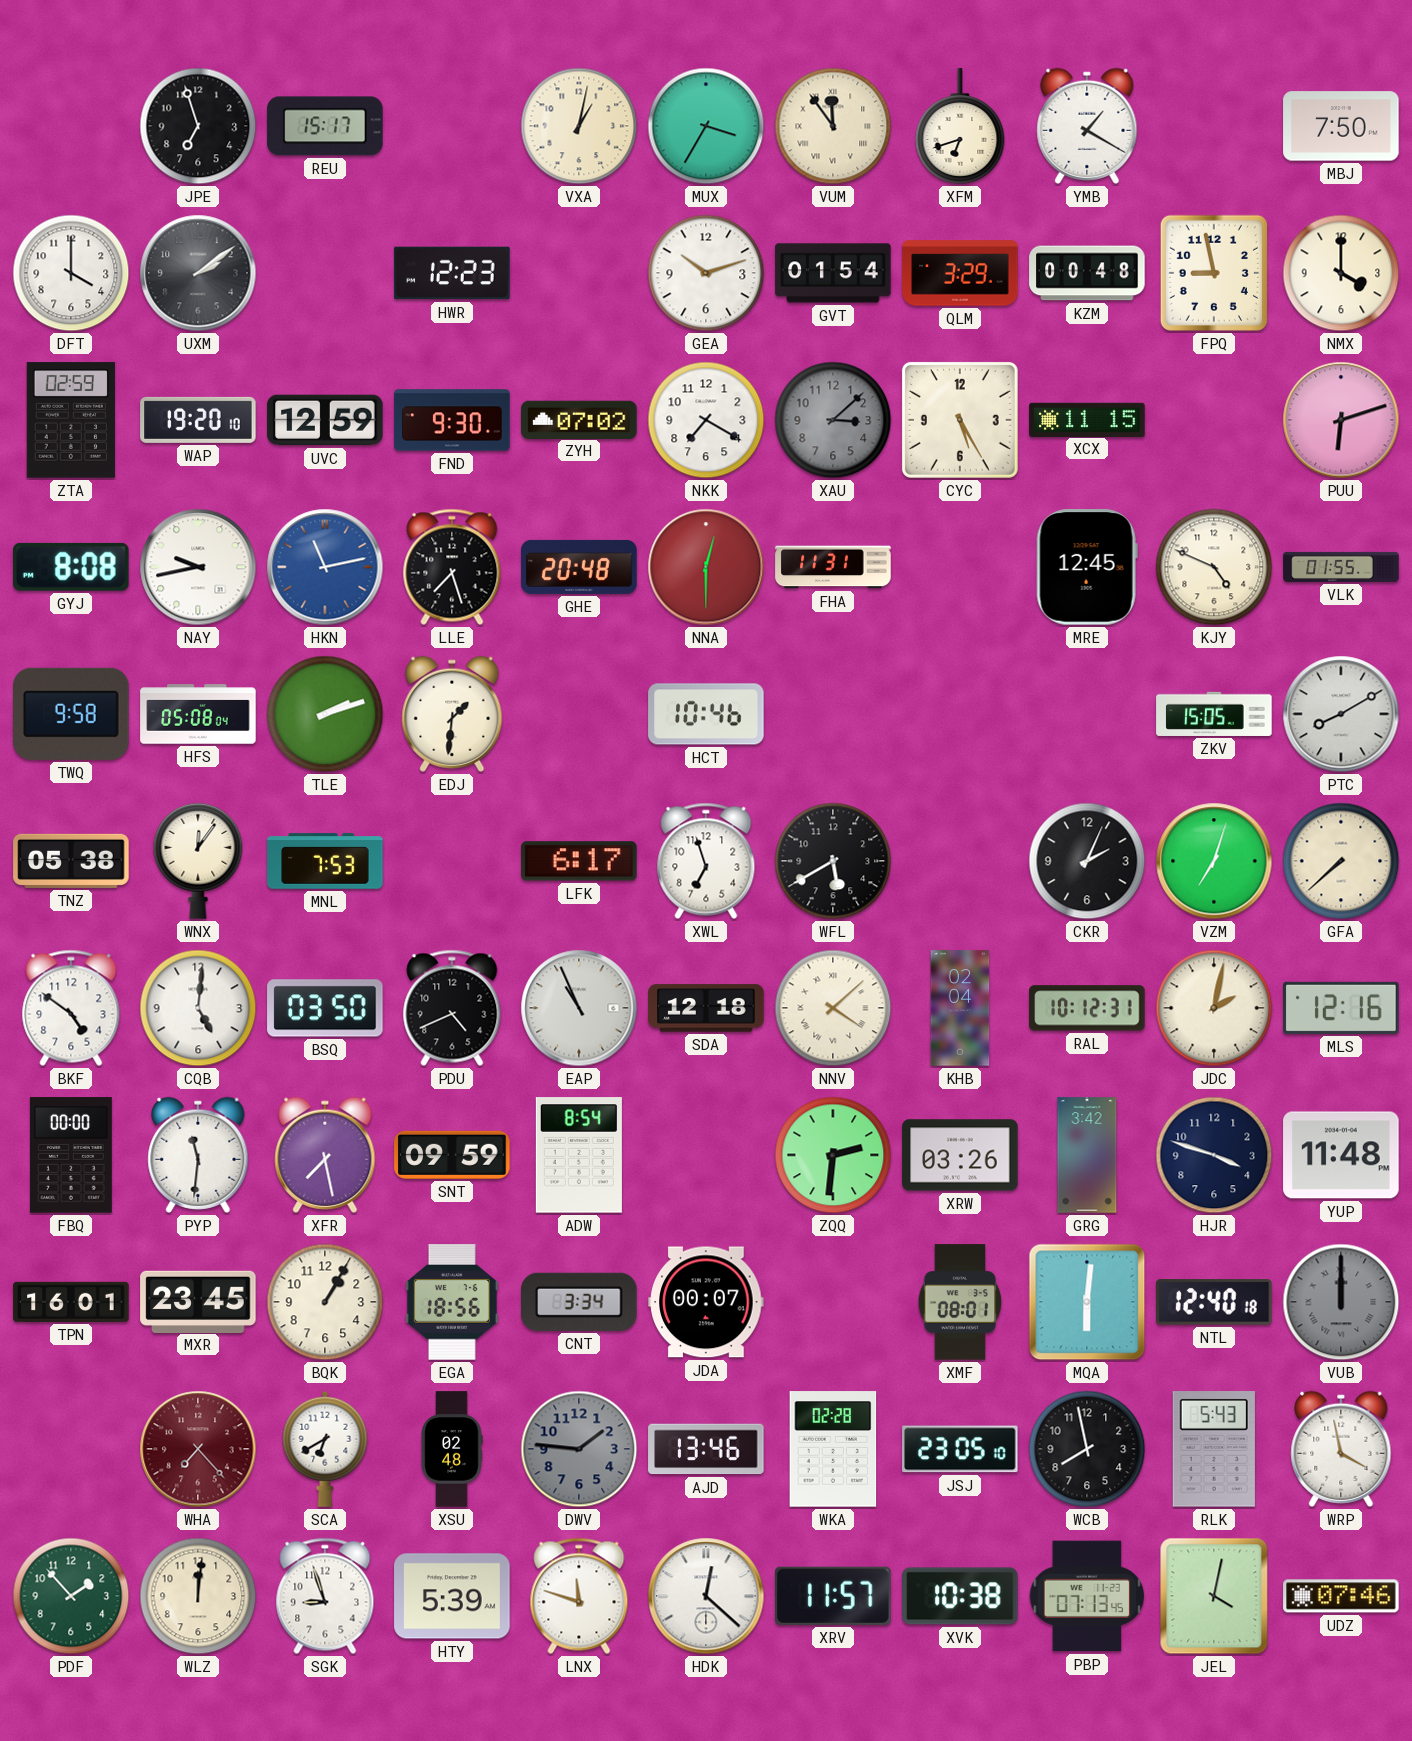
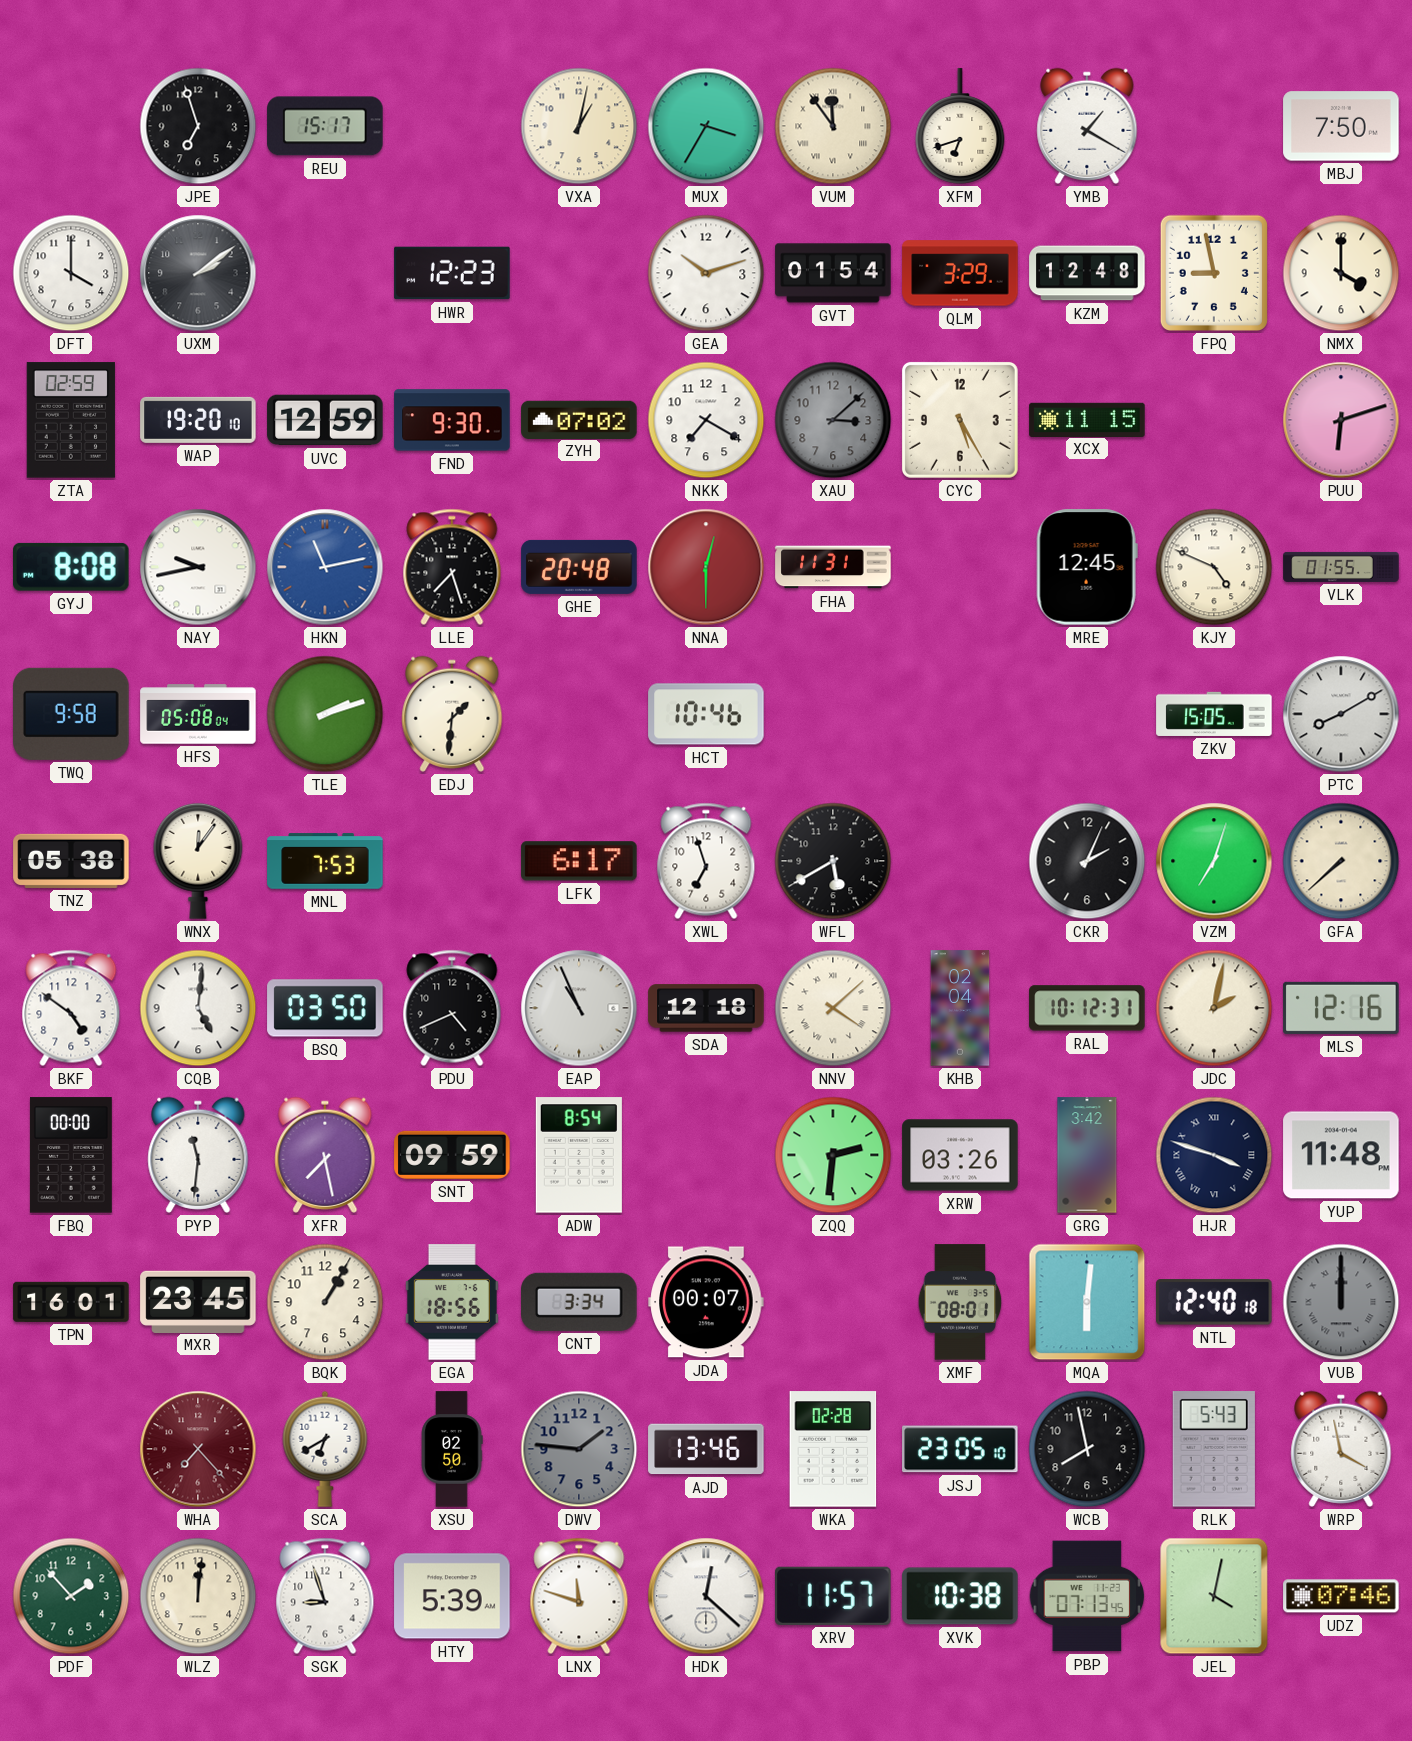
KZM: 00:48 -> 12:48
HJR numerals: Arabic -> Roman
XSU: 02:48 -> 02:50
